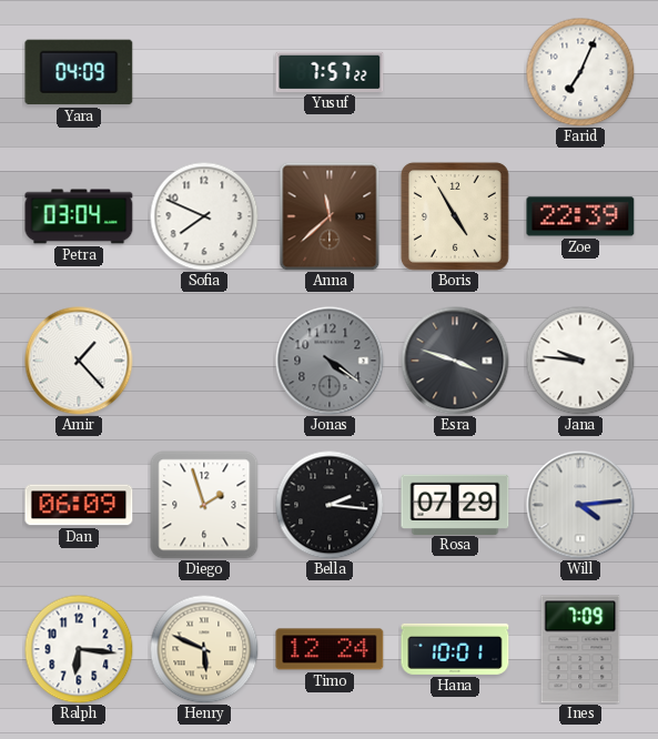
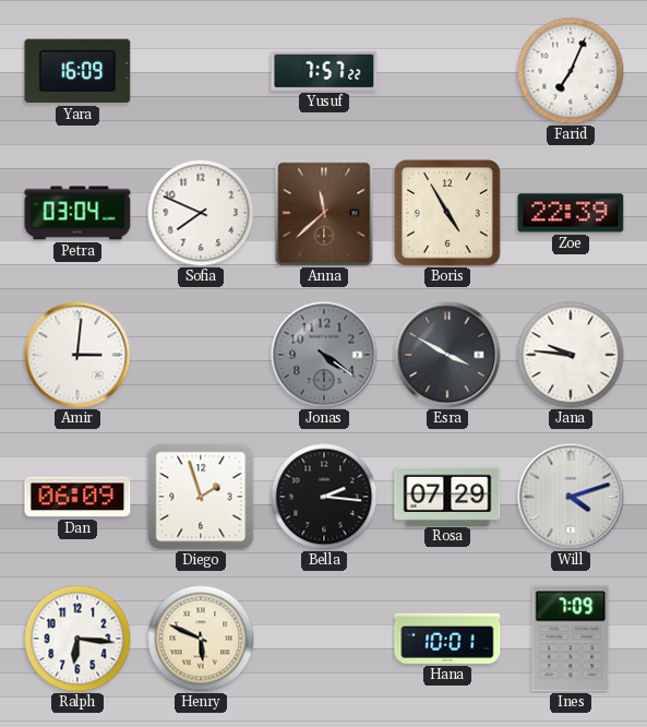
Yara: 04:09 -> 16:09
Amir: 1:23 -> 3:01
Esra: 3:48 -> 3:50
Will: 4:14 -> 4:12
Timo: 12:24 -> none
